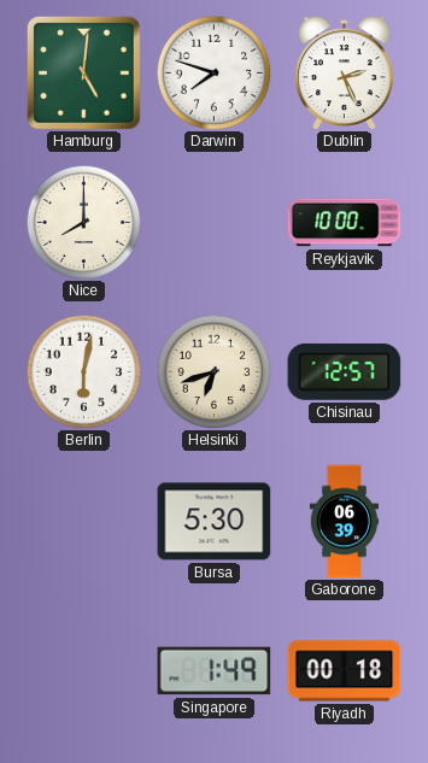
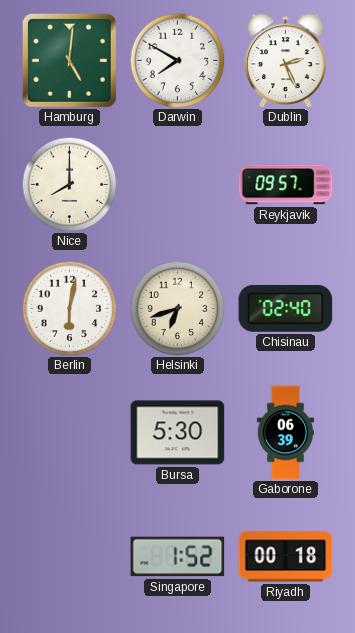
Darwin: 7:48 -> 7:50
Reykjavik: 10:00 -> 09:57
Chisinau: 12:57 -> 02:40
Singapore: 1:49 -> 1:52
